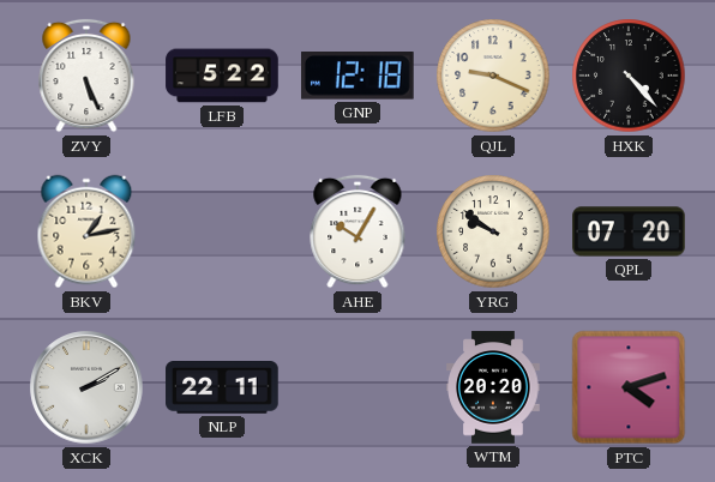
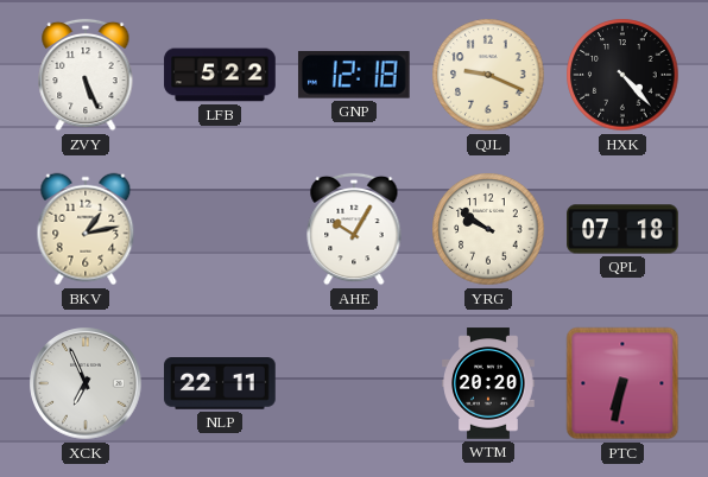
QPL: 07:20 -> 07:18
XCK: 2:10 -> 6:56
PTC: 4:12 -> 6:32
